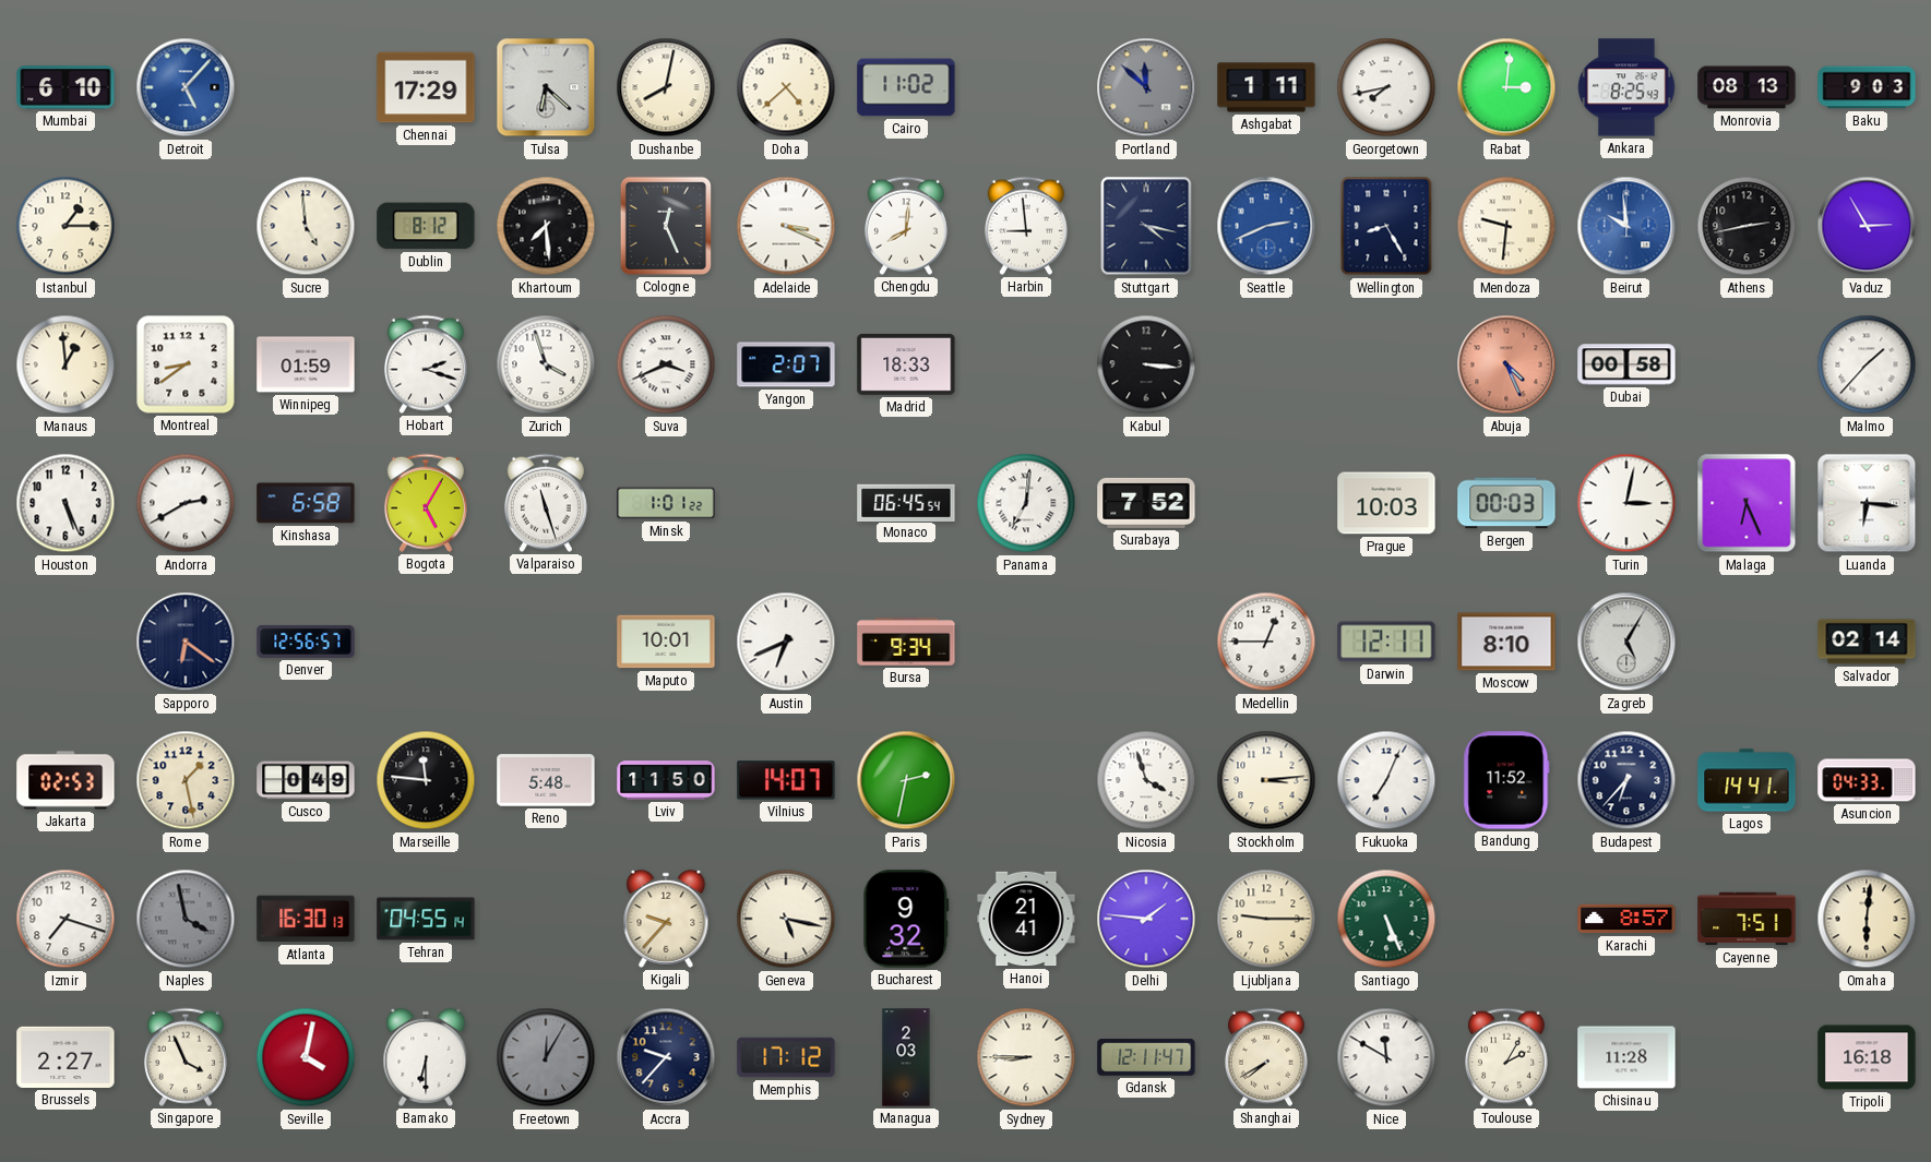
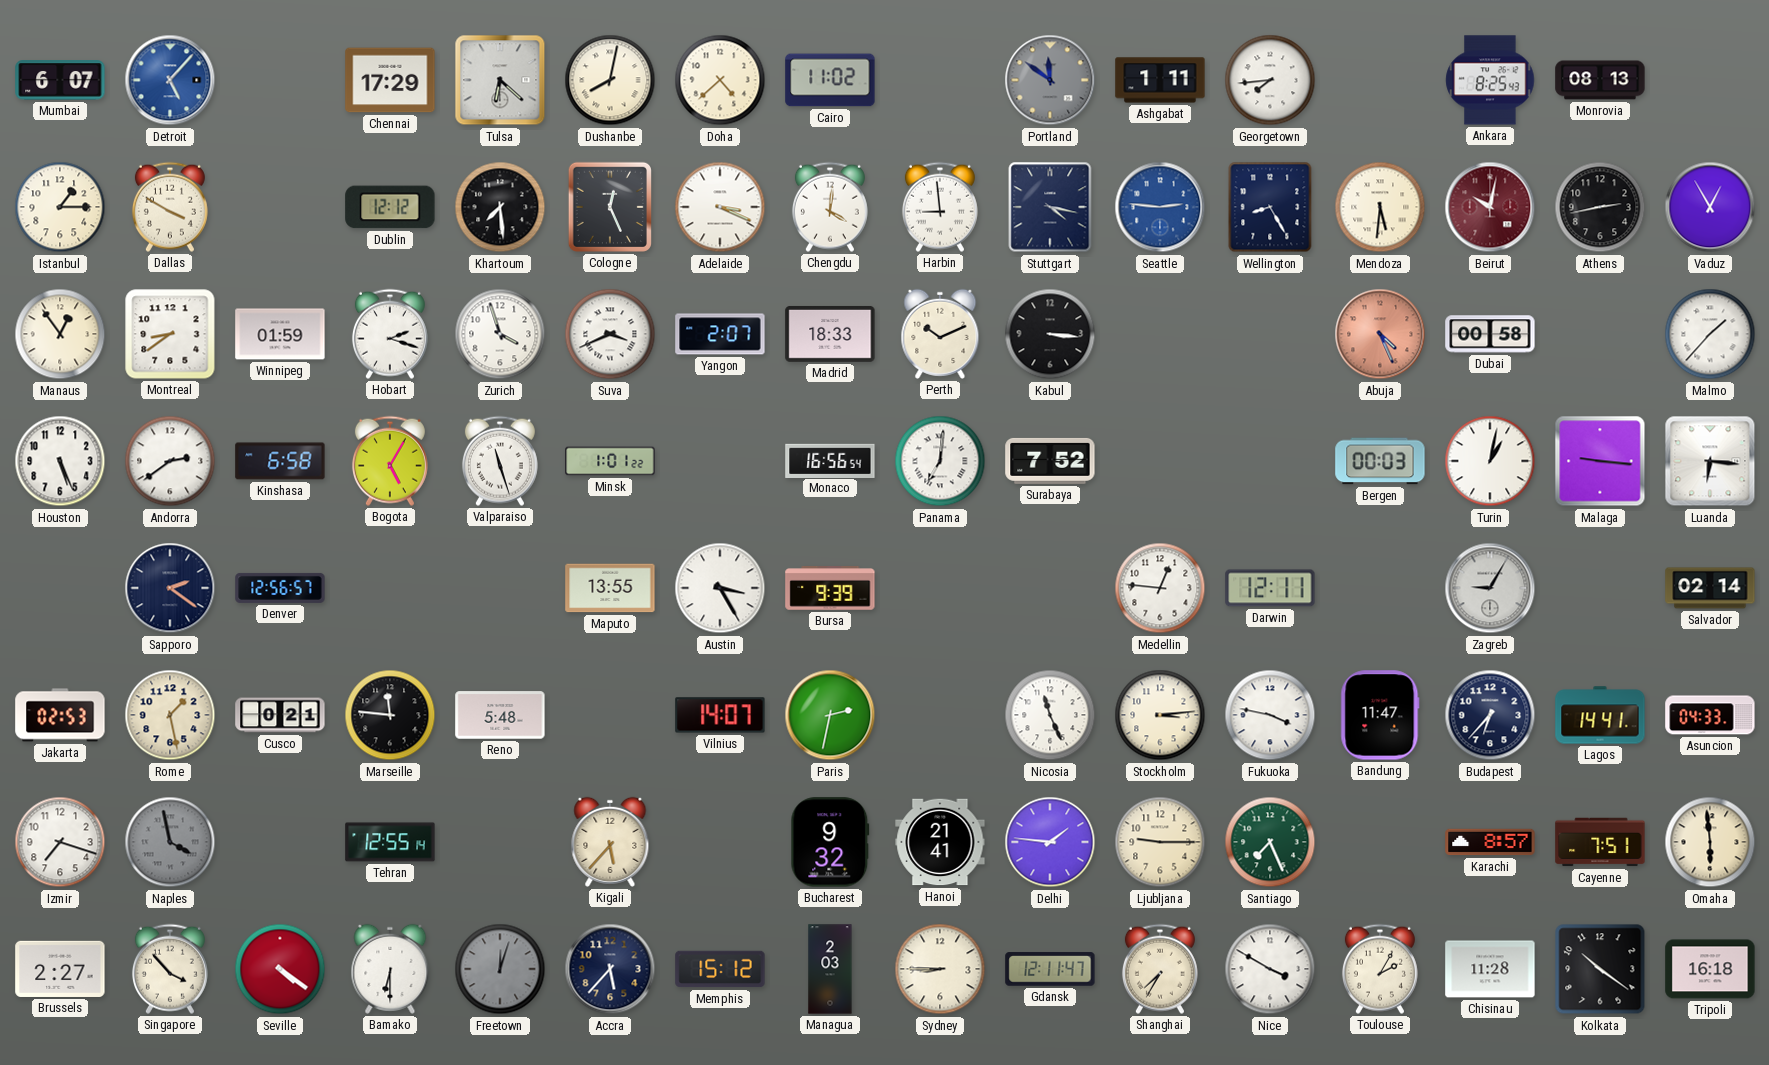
Mumbai: 6:10 -> 6:07
Portland: 11:52 -> 11:51
Georgetown: 7:43 -> 7:44
Rabat: 3:01 -> none
Baku: 9:03 -> none
Dallas: none -> 3:50
Sucre: 4:59 -> none
Dublin: 8:12 -> 12:12
Chengdu: 8:01 -> 4:01
Seattle: 2:41 -> 2:46
Mendoza: 9:31 -> 5:31
Beirut: 9:59 -> 10:02
Beirut dial: blue -> burgundy
Vaduz: 2:55 -> 12:55
Manaus: 12:59 -> 12:54
Perth: none -> 10:11
Andorra: 2:40 -> 2:39
Monaco: 06:45 -> 16:56
Prague: 10:03 -> none
Turin: 3:02 -> 1:02
Malaga: 6:26 -> 9:16
Sapporo: 6:21 -> 2:21
Maputo: 10:01 -> 13:55
Austin: 6:41 -> 3:25
Bursa: 9:34 -> 9:39
Medellin: 12:45 -> 12:46
Moscow: 8:10 -> none
Zagreb: 5:05 -> 9:05
Cusco: 0:49 -> 0:21
Lviv: 11:50 -> none
Nicosia: 3:57 -> 11:26
Fukuoka: 7:04 -> 3:47
Bandung: 11:52 -> 11:47
Atlanta: 16:30 -> none
Tehran: 04:55 -> 12:55
Kigali: 9:37 -> 5:37
Geneva: 5:17 -> none
Santiago: 5:26 -> 7:26
Omaha: 6:01 -> 5:59
Singapore: 3:56 -> 3:53
Seville: 4:02 -> 4:21
Freetown: 12:05 -> 12:03
Accra: 9:37 -> 5:37
Memphis: 17:12 -> 15:12
Shanghai: 7:40 -> 7:35
Nice: 11:50 -> 3:50
Kolkata: none -> 10:21
